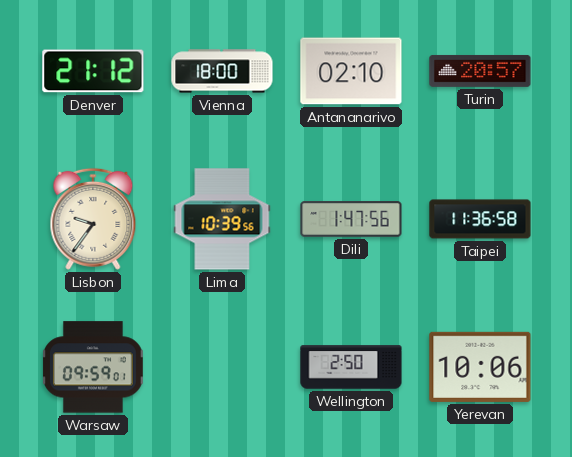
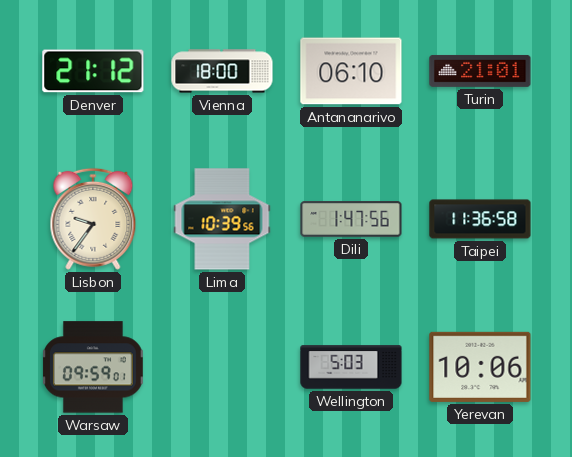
Antananarivo: 02:10 -> 06:10
Turin: 20:57 -> 21:01
Wellington: 2:50 -> 5:03
